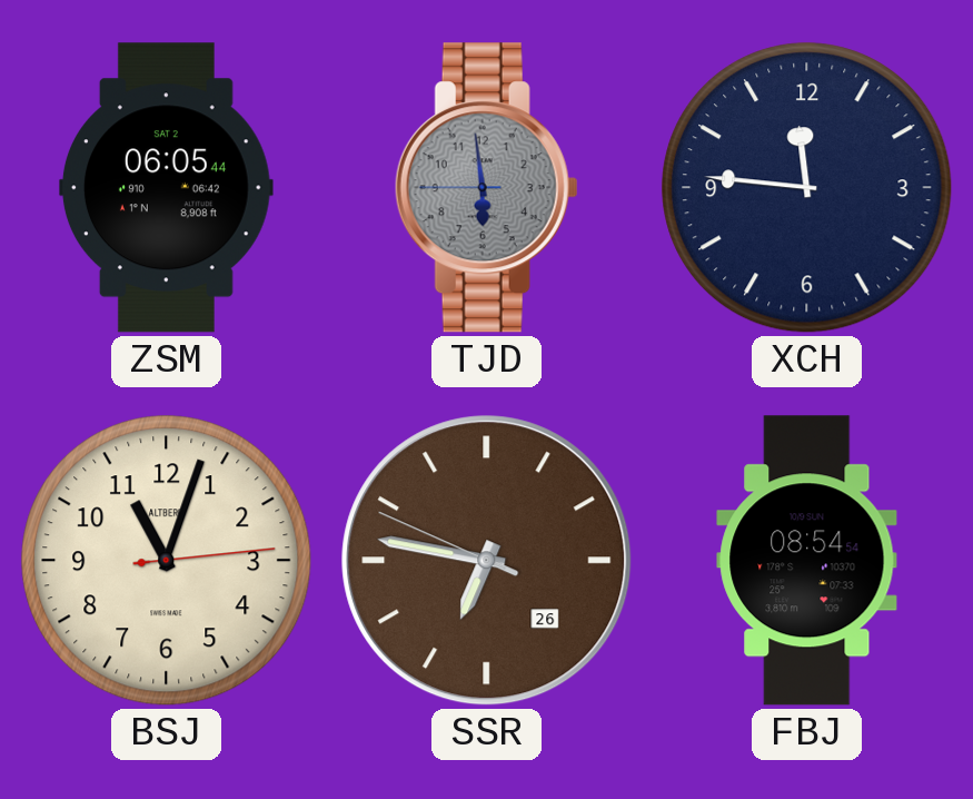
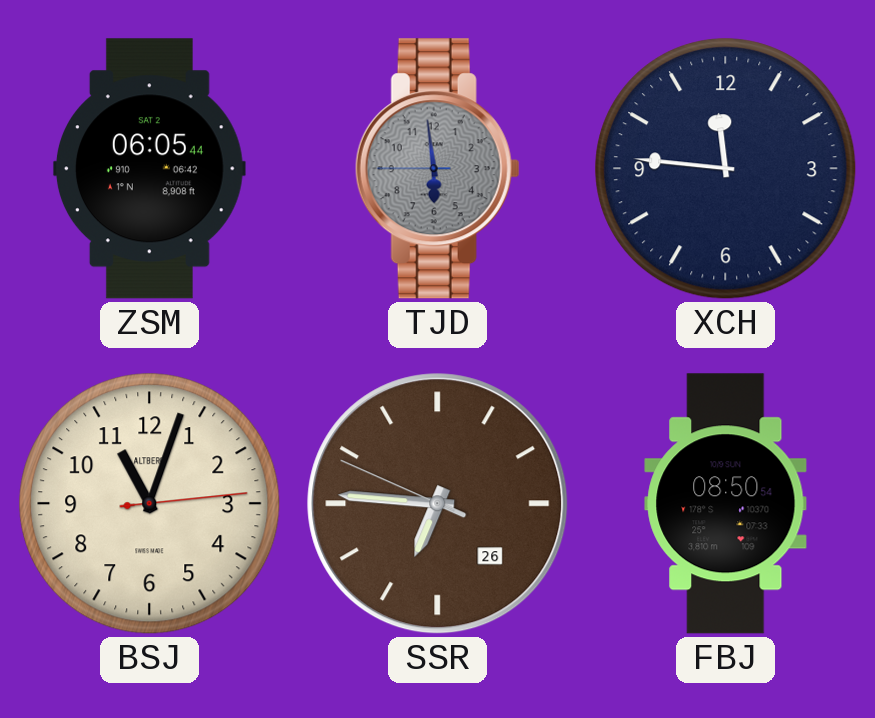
SSR: 6:46 -> 6:45
FBJ: 08:54 -> 08:50
